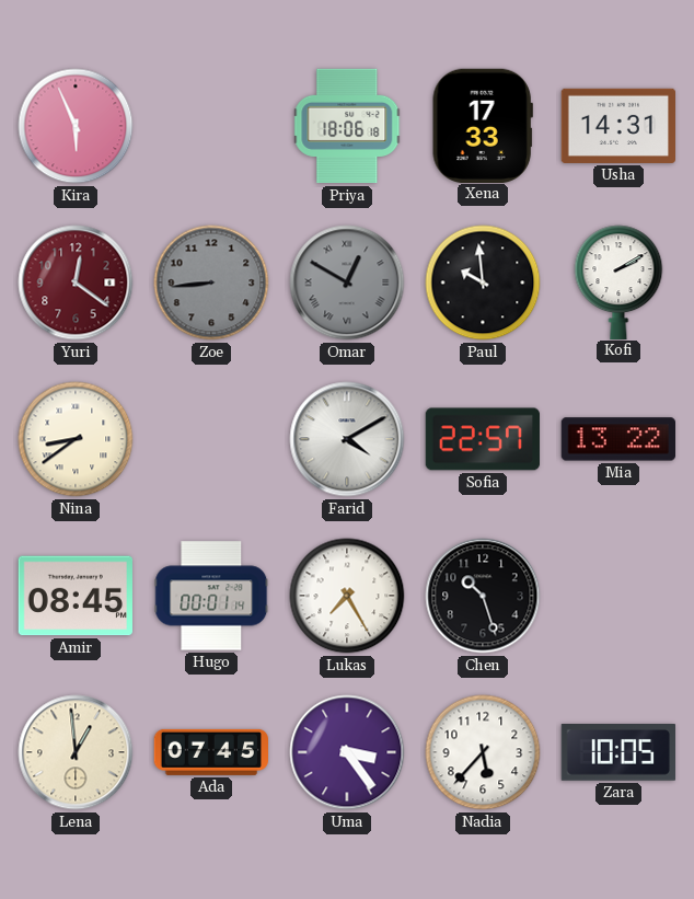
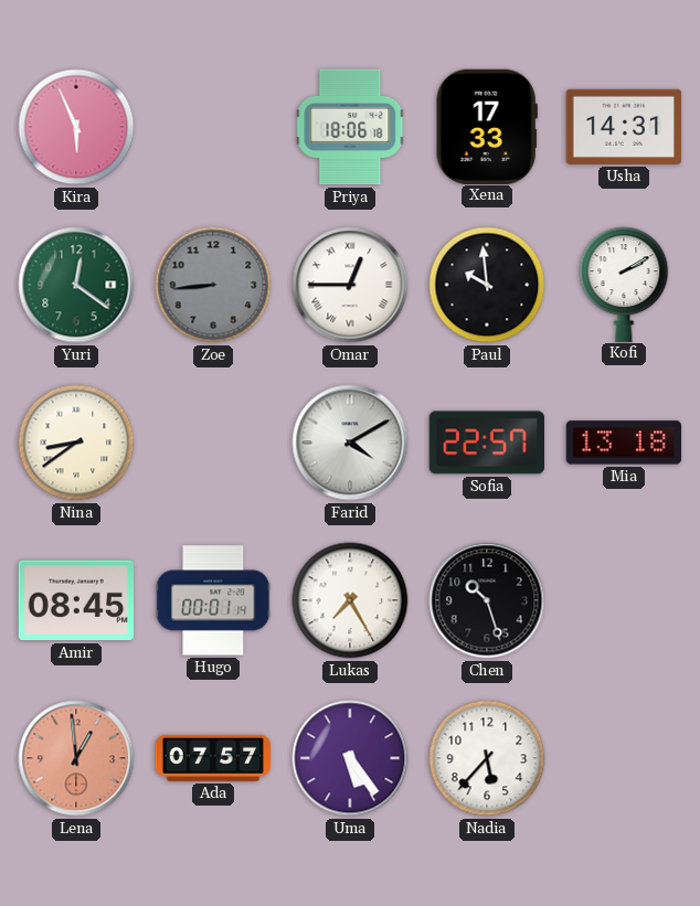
Yuri dial: burgundy -> green
Omar: 12:50 -> 12:45
Omar dial: grey -> white
Mia: 13:22 -> 13:18
Lena dial: cream -> salmon
Ada: 07:45 -> 07:57
Uma: 3:24 -> 5:24
Zara: 10:05 -> none
